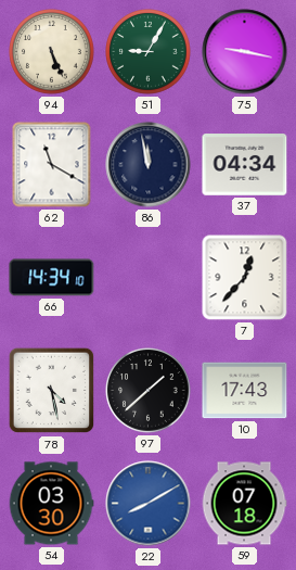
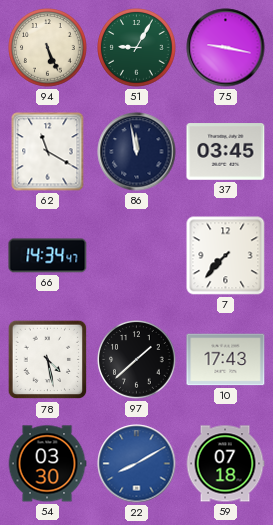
37: 04:34 -> 03:45
66: 14:34:10 -> 14:34:47
7: 12:37 -> 7:37
